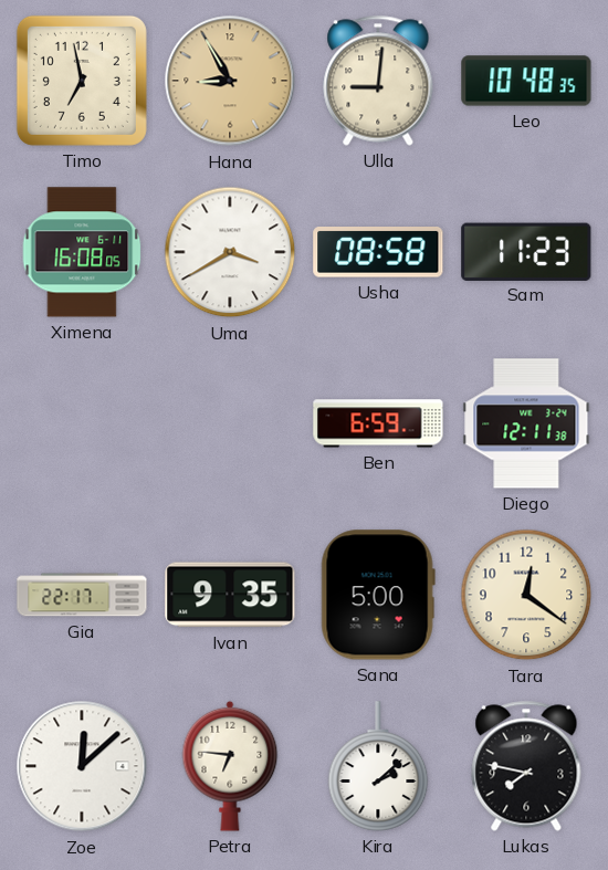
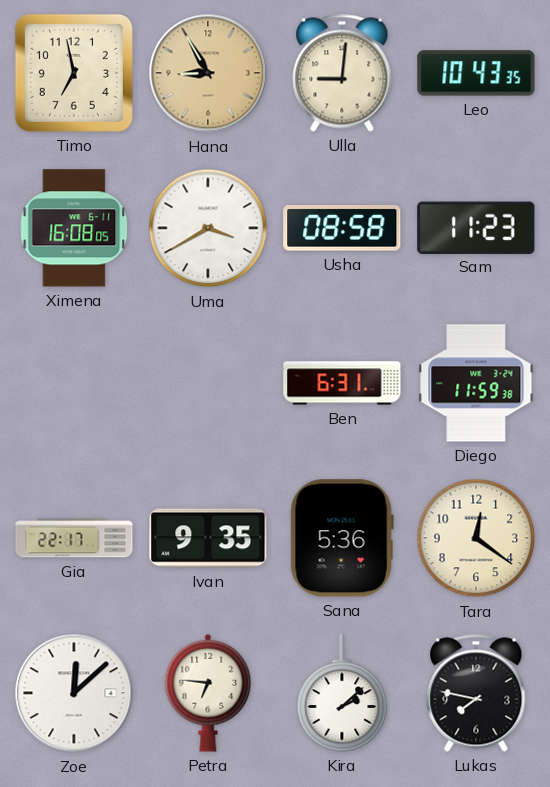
Leo: 10:48 -> 10:43
Ben: 6:59 -> 6:31
Diego: 12:11 -> 11:59
Sana: 5:00 -> 5:36
